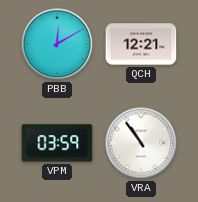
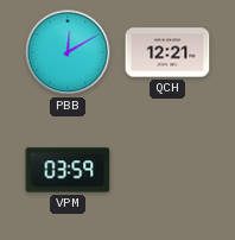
VRA: 10:54 -> none
